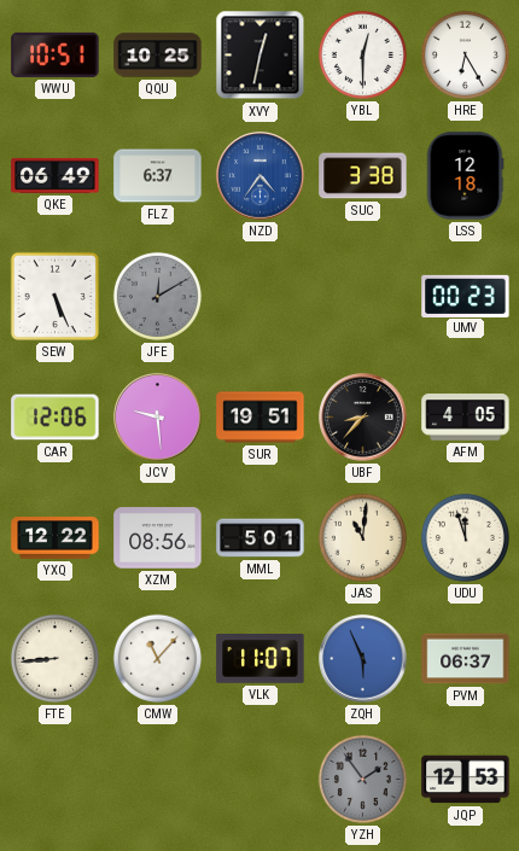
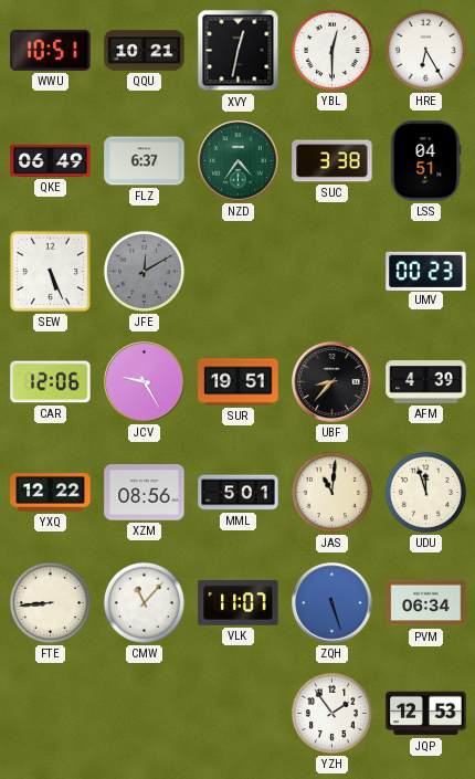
QQU: 10:25 -> 10:21
NZD dial: blue -> green
LSS: 12:18 -> 04:51
JCV: 9:29 -> 9:25
AFM: 4:05 -> 4:39
ZQH: 5:56 -> 5:27
PVM: 06:37 -> 06:34
YZH dial: grey -> white
